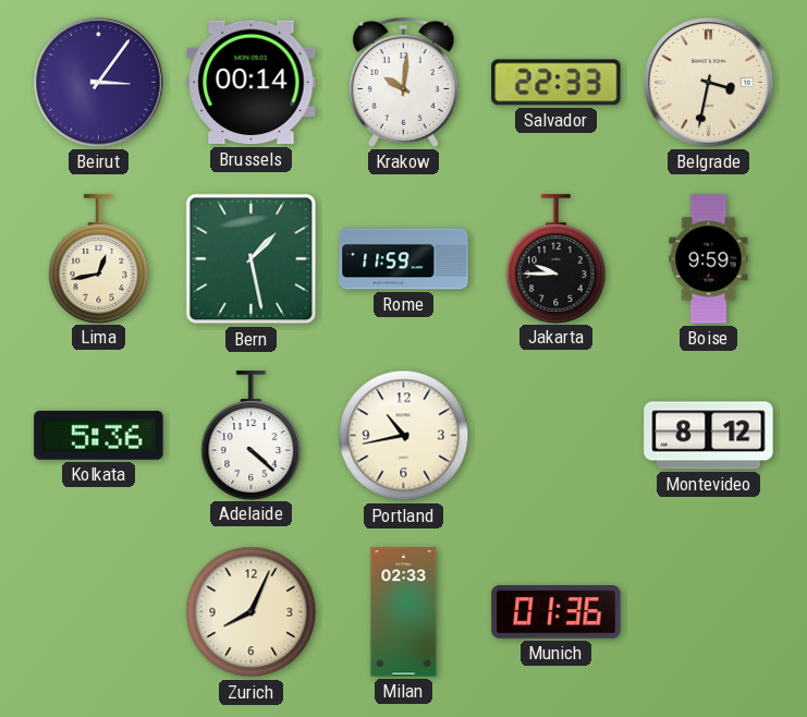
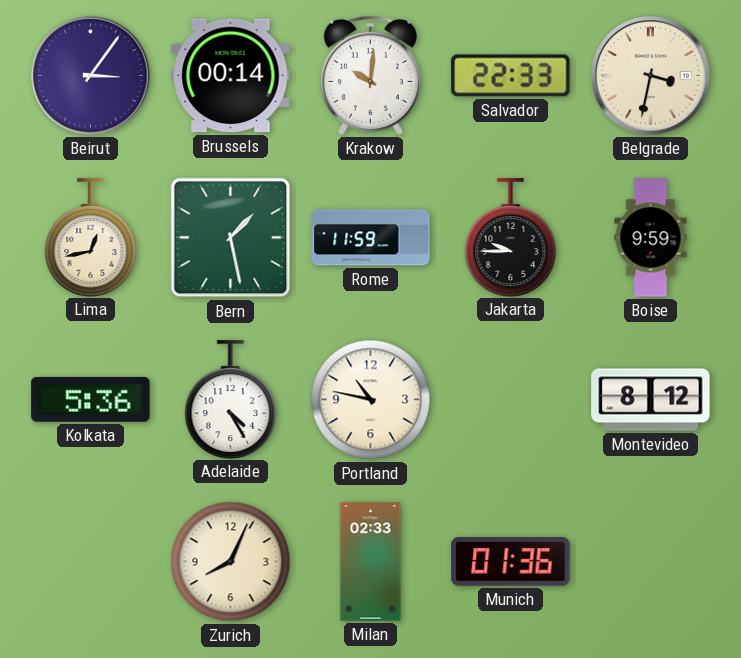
Adelaide: 4:22 -> 4:25
Portland: 10:43 -> 10:47
